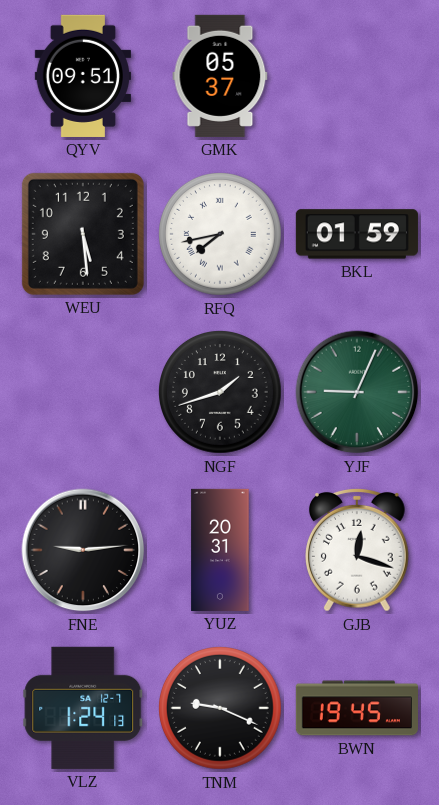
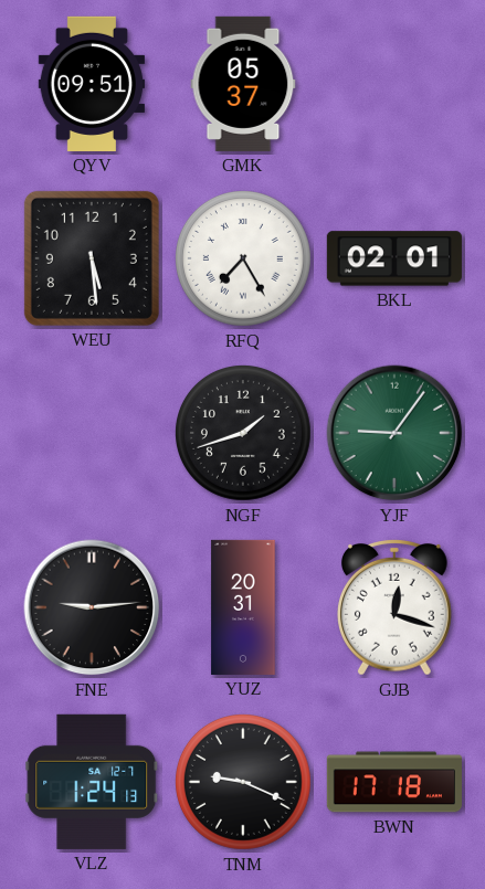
RFQ: 7:43 -> 7:25
BKL: 01:59 -> 02:01
YJF: 9:04 -> 9:06
BWN: 19:45 -> 17:18
